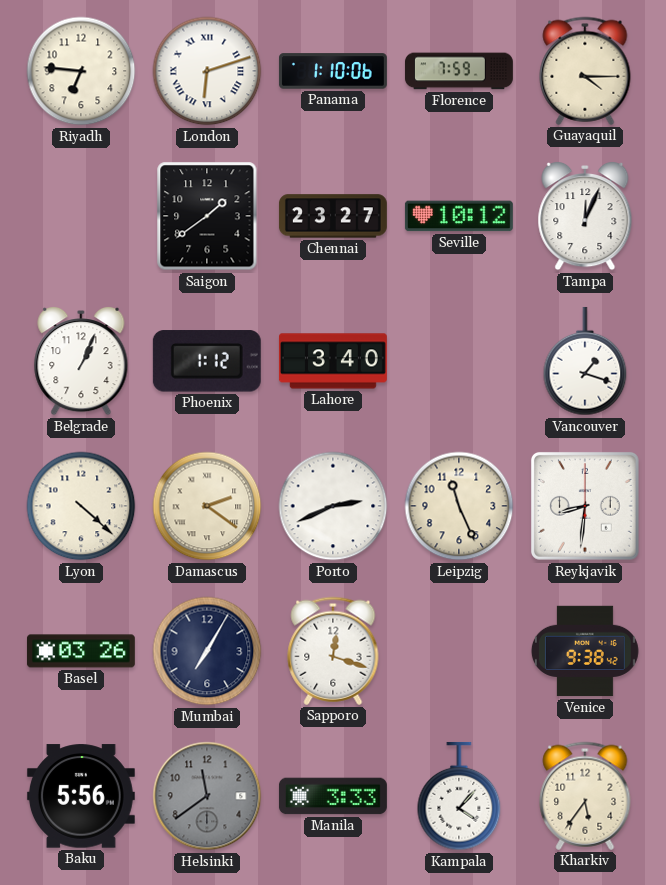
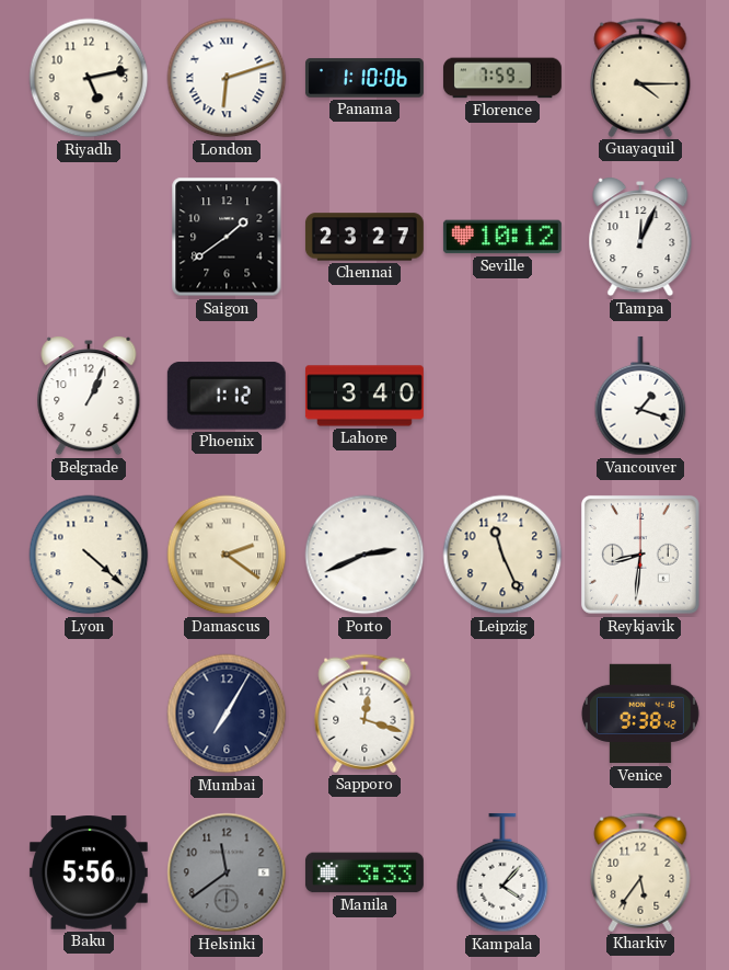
Riyadh: 6:46 -> 5:13
Basel: 03:26 -> none
